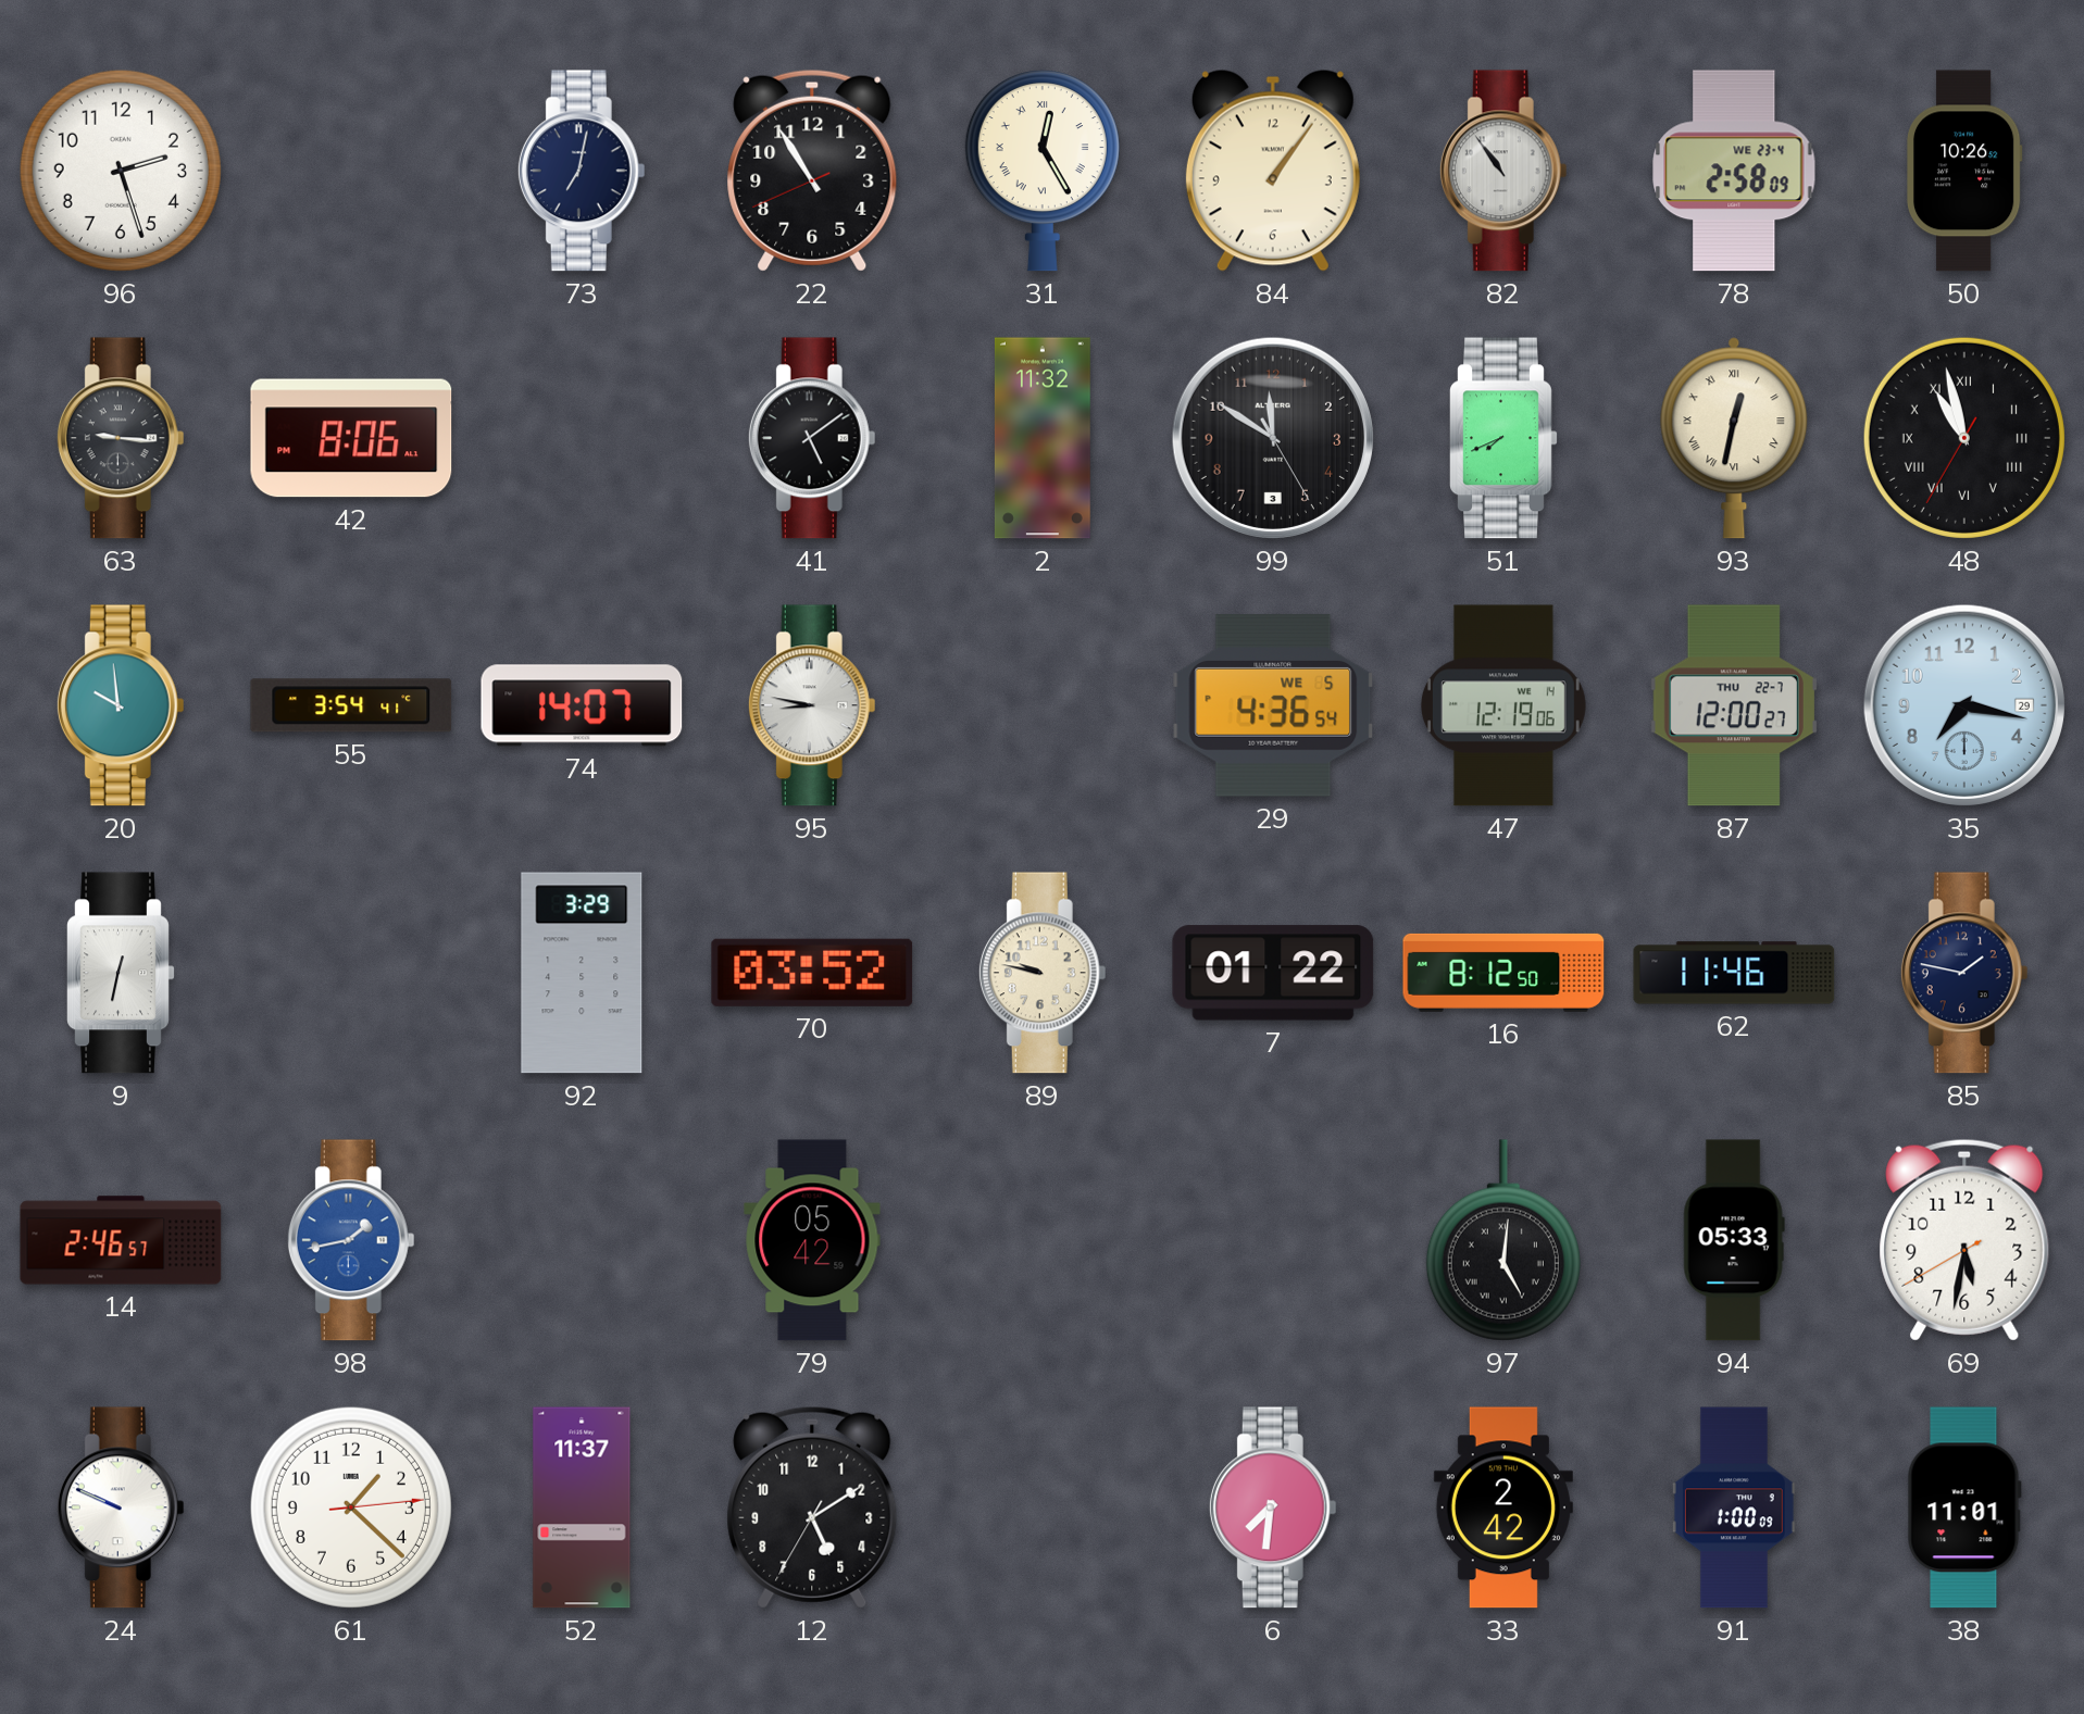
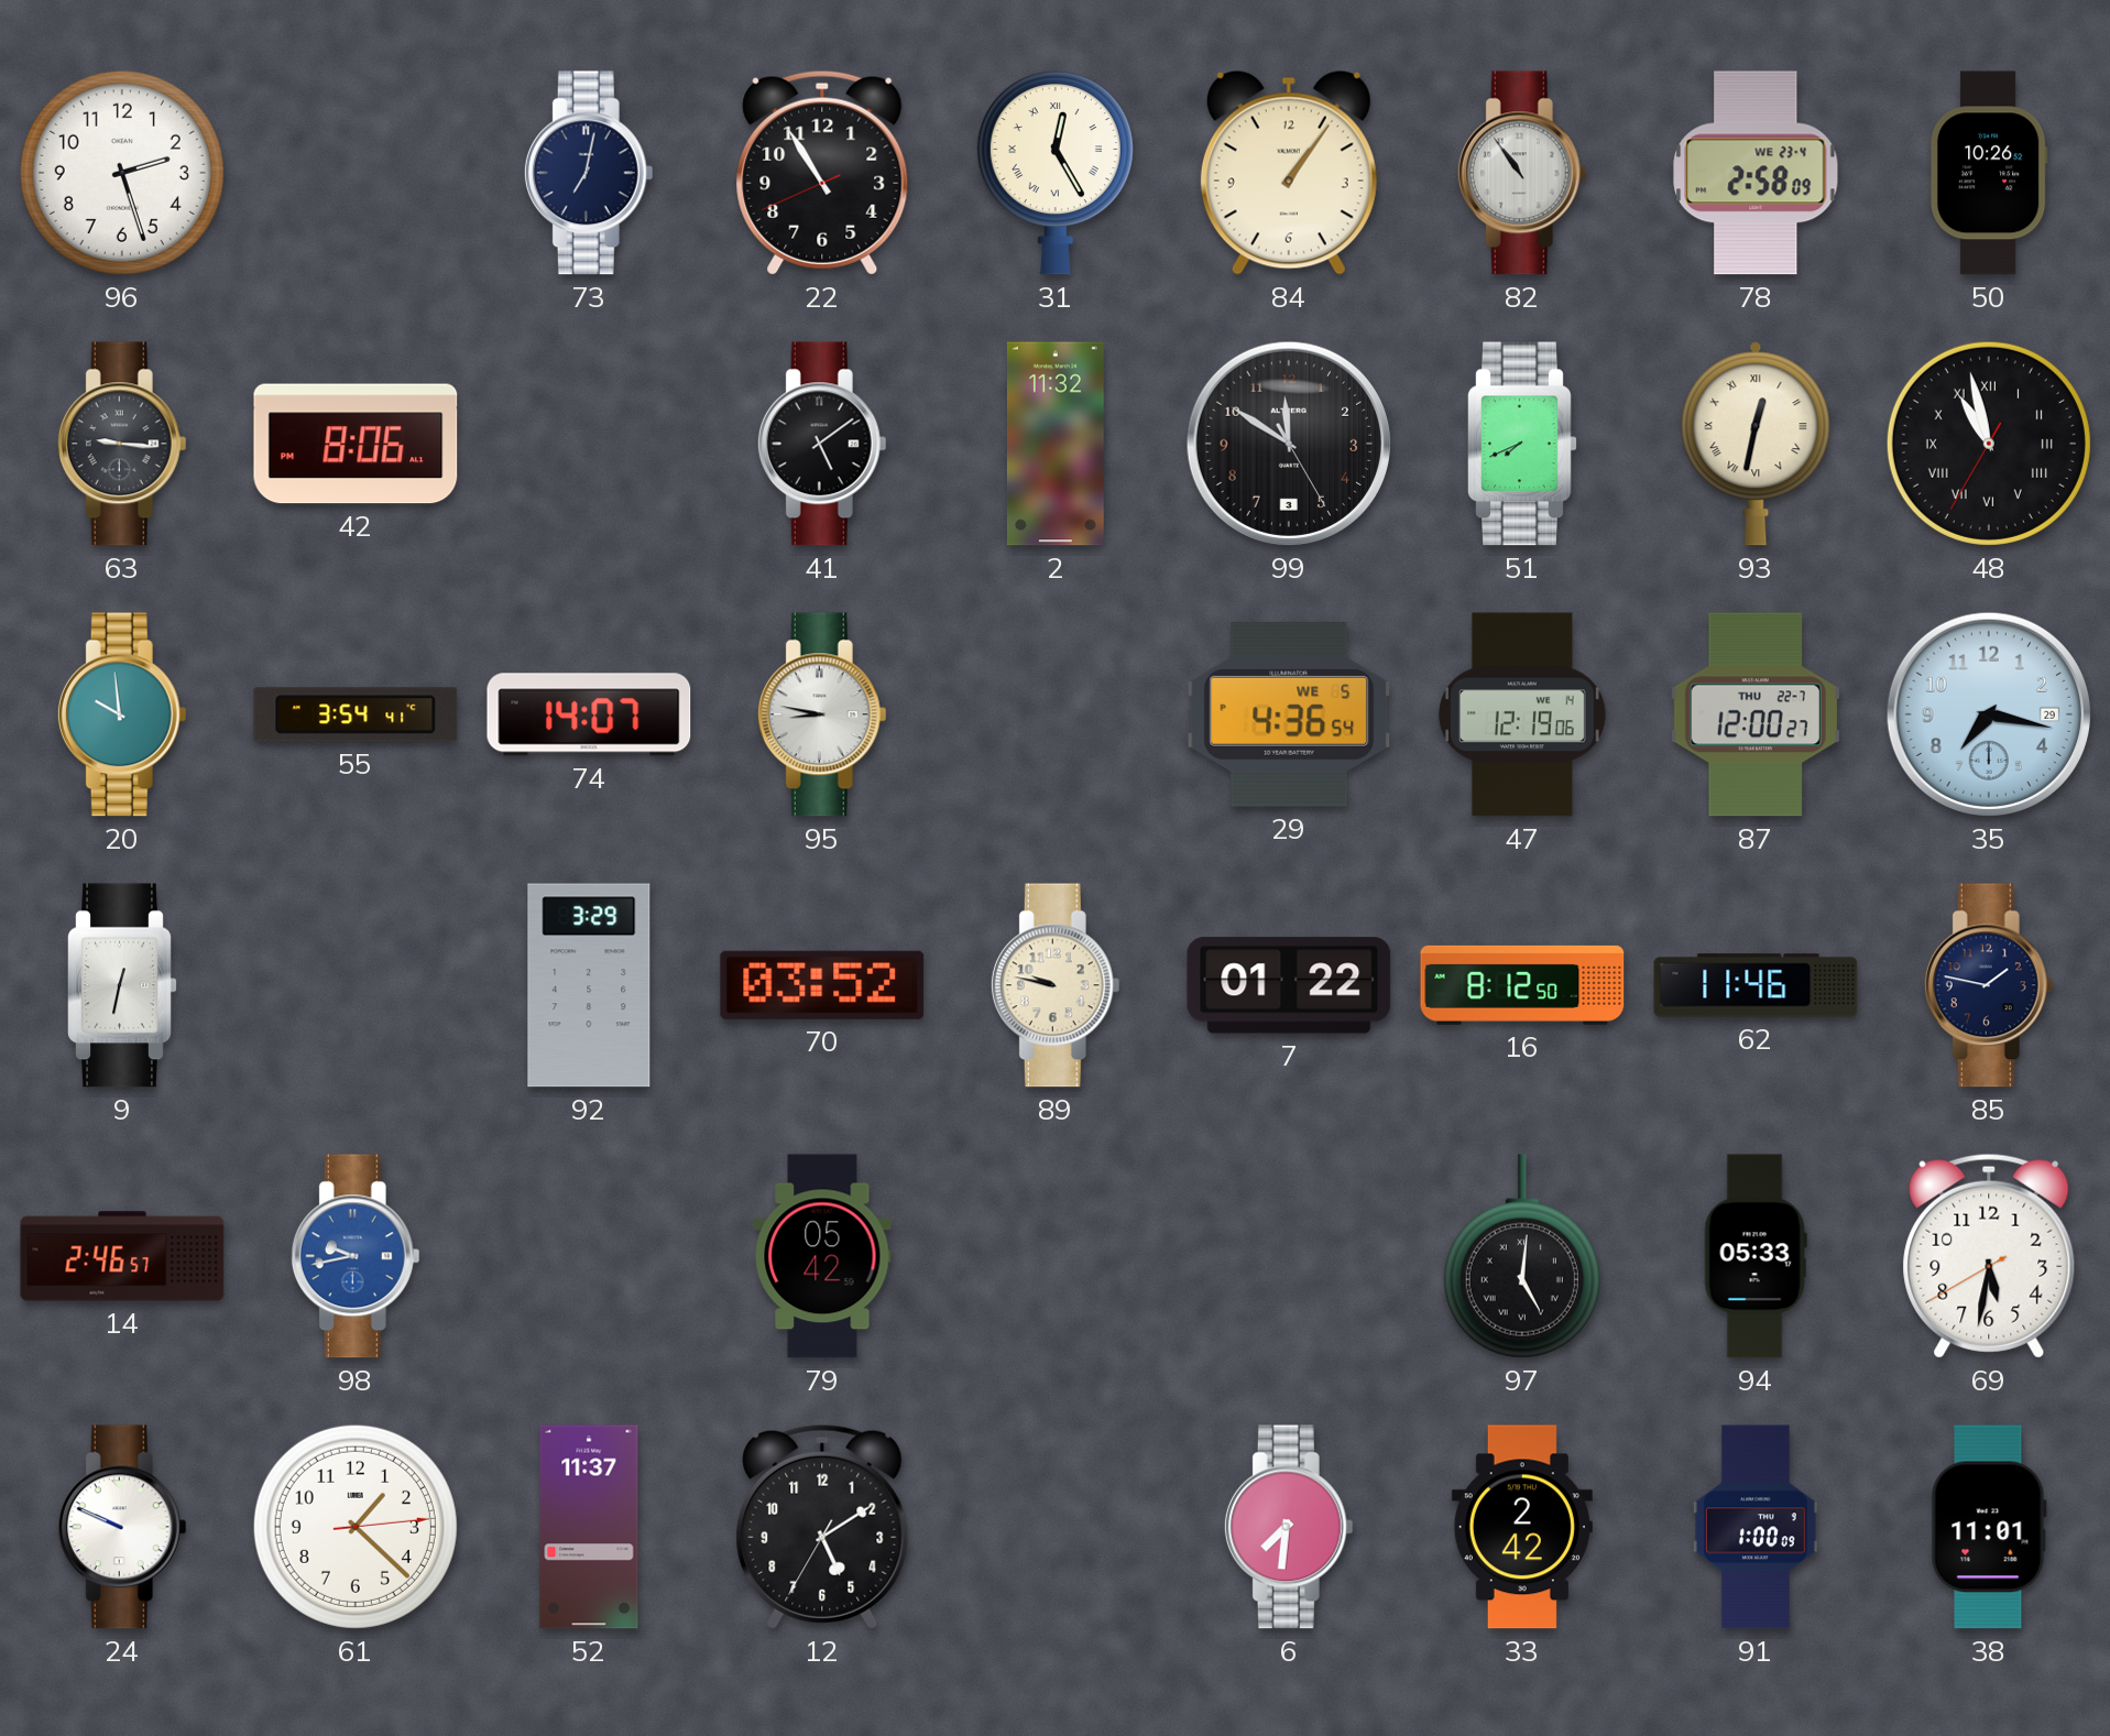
98: 1:43 -> 9:43
